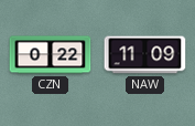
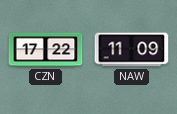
CZN: 0:22 -> 17:22
